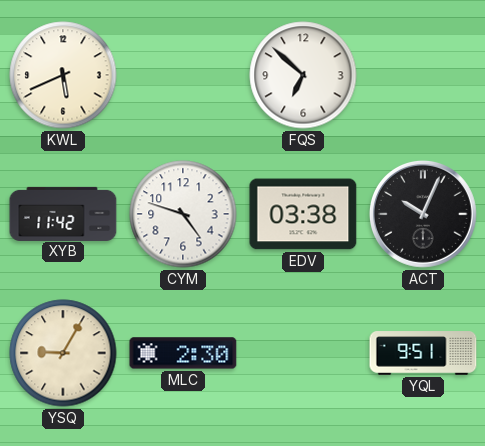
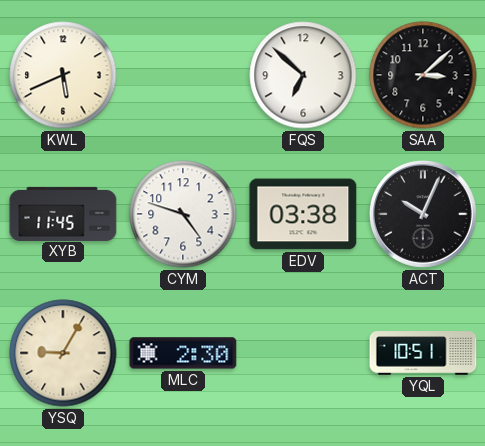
SAA: none -> 3:08
XYB: 11:42 -> 11:45
YQL: 9:51 -> 10:51
